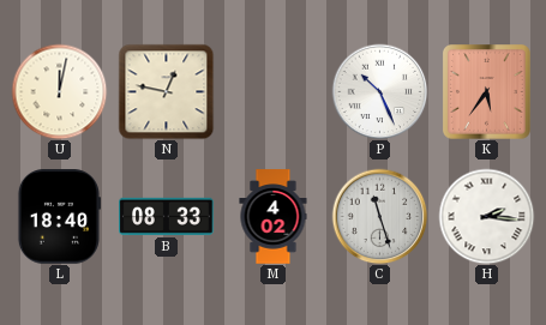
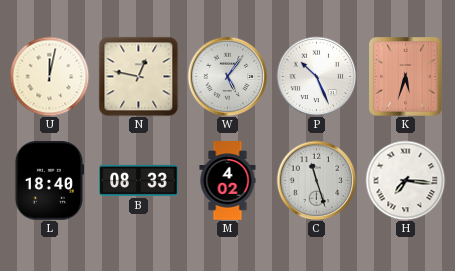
W: none -> 5:06
K: 5:36 -> 5:33
H: 2:16 -> 7:16
